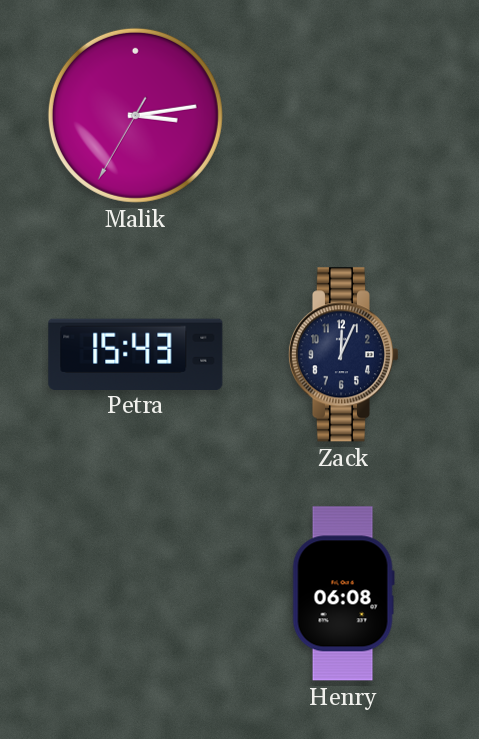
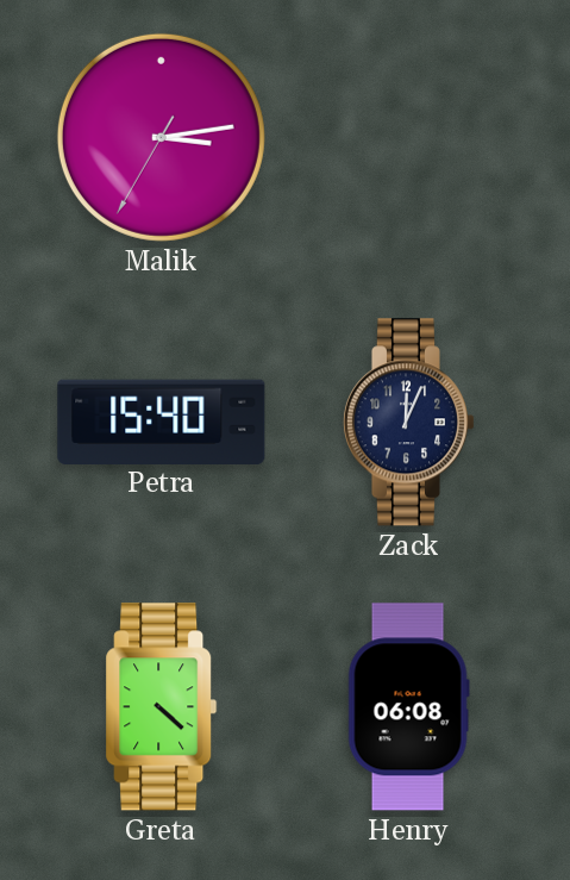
Petra: 15:43 -> 15:40
Greta: none -> 4:22
